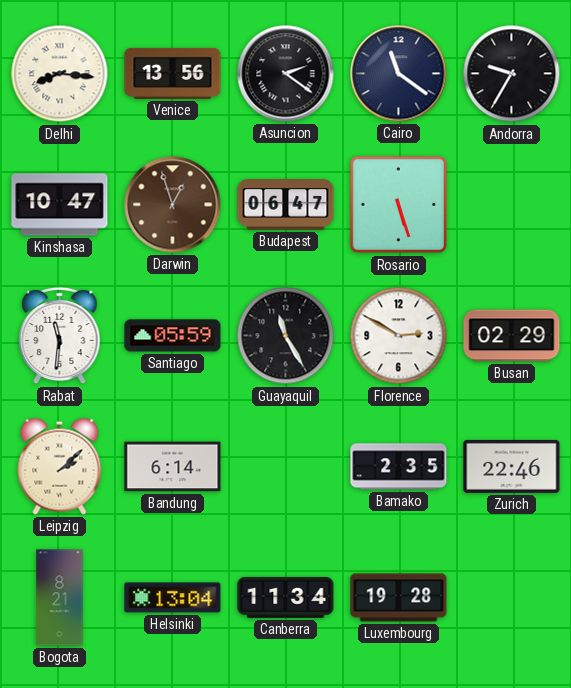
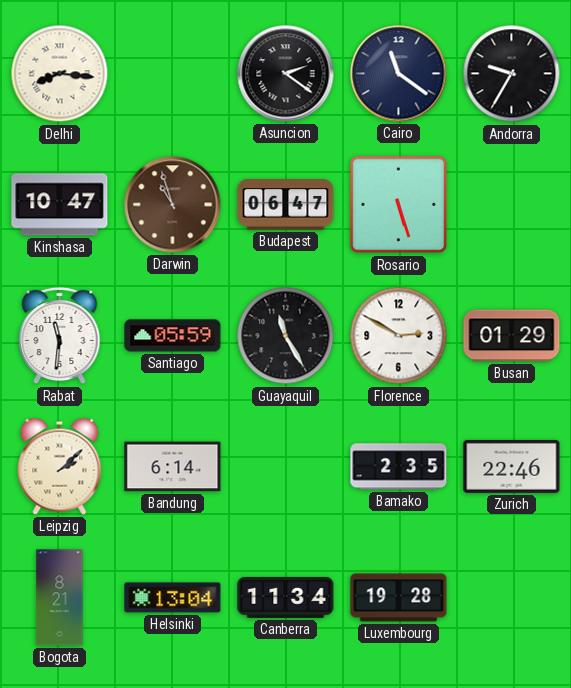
Venice: 13:56 -> none
Darwin: 12:57 -> 10:57
Busan: 02:29 -> 01:29
